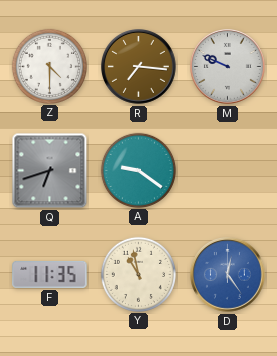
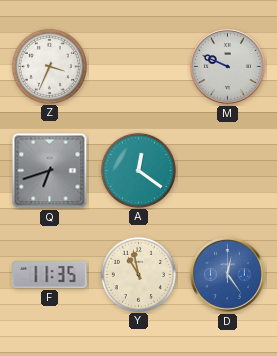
Z: 4:30 -> 3:34
R: 7:16 -> none
A: 9:21 -> 12:21
